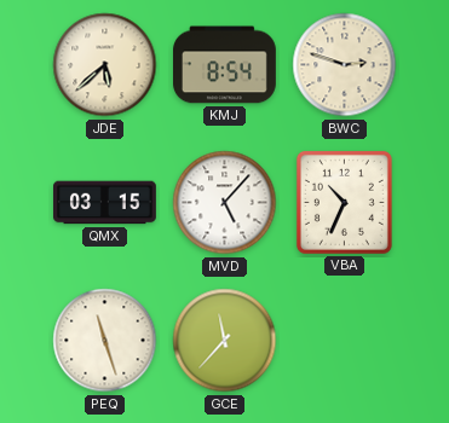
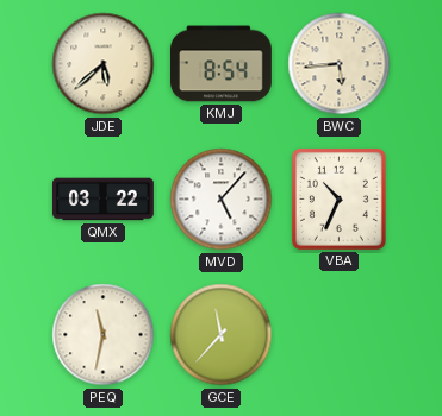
BWC: 2:48 -> 5:44
QMX: 03:15 -> 03:22
PEQ: 11:27 -> 11:32
